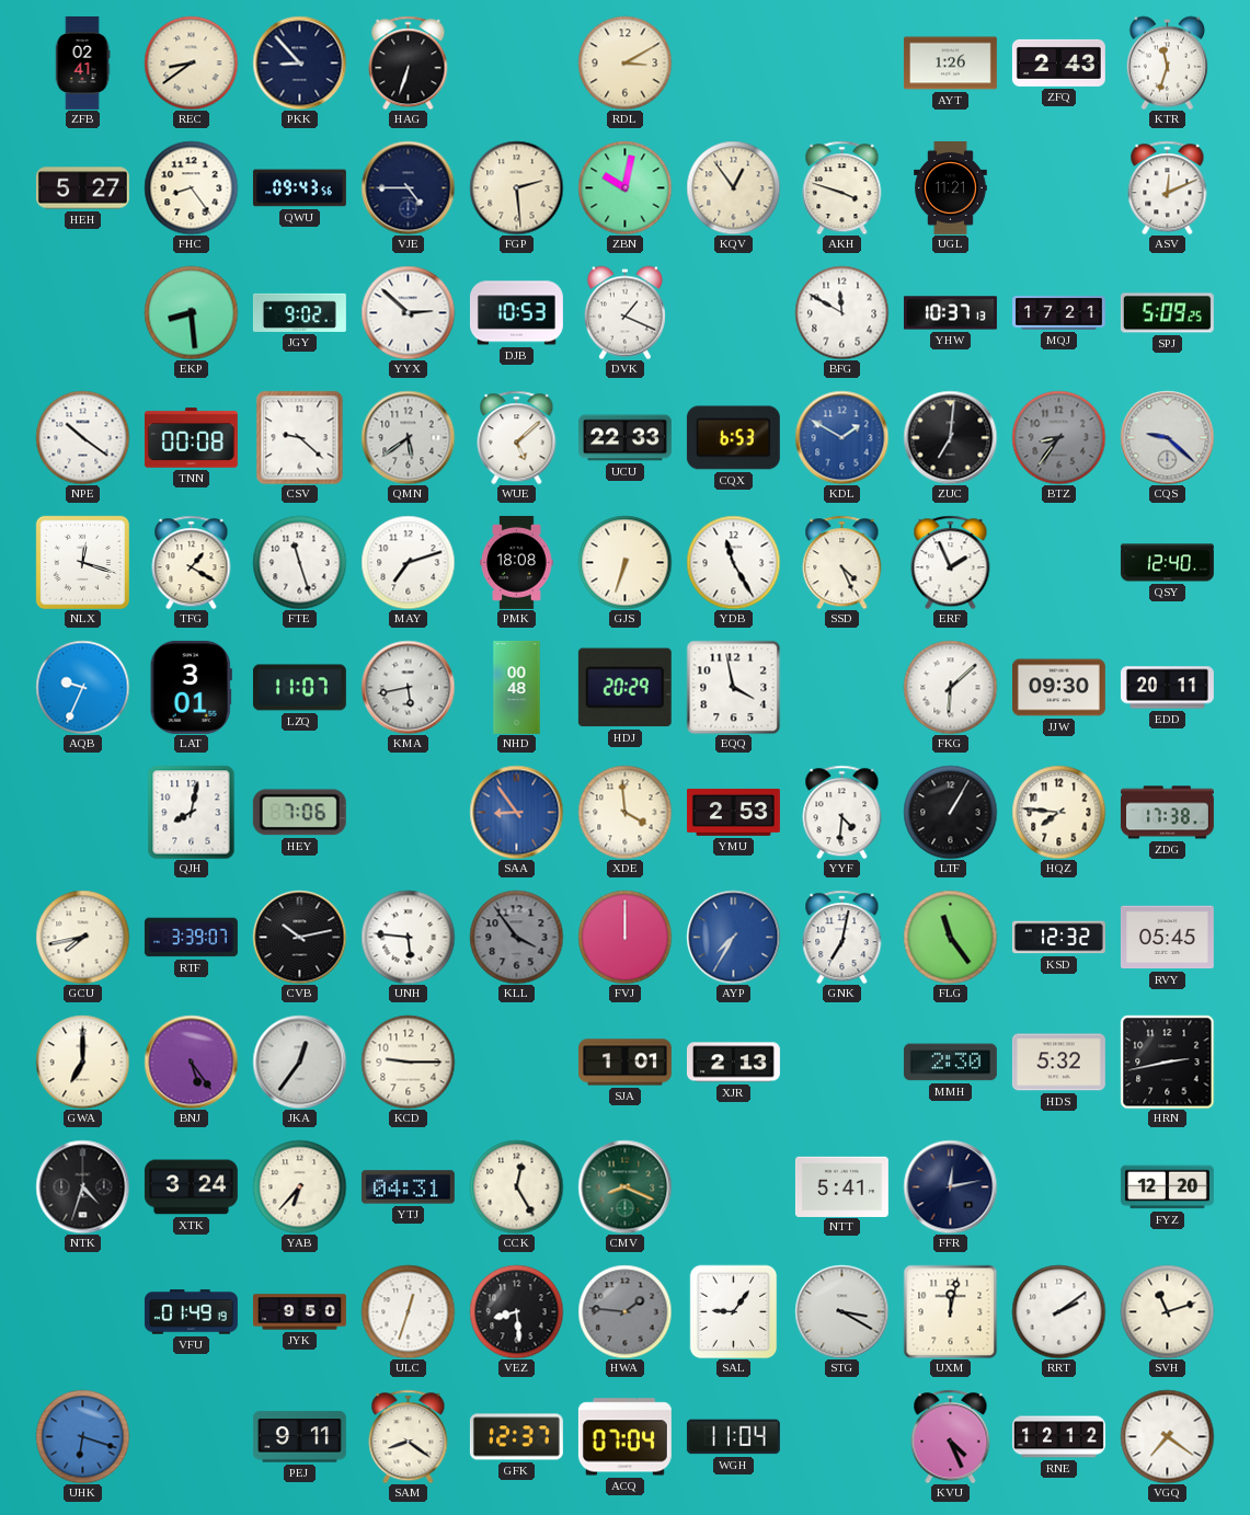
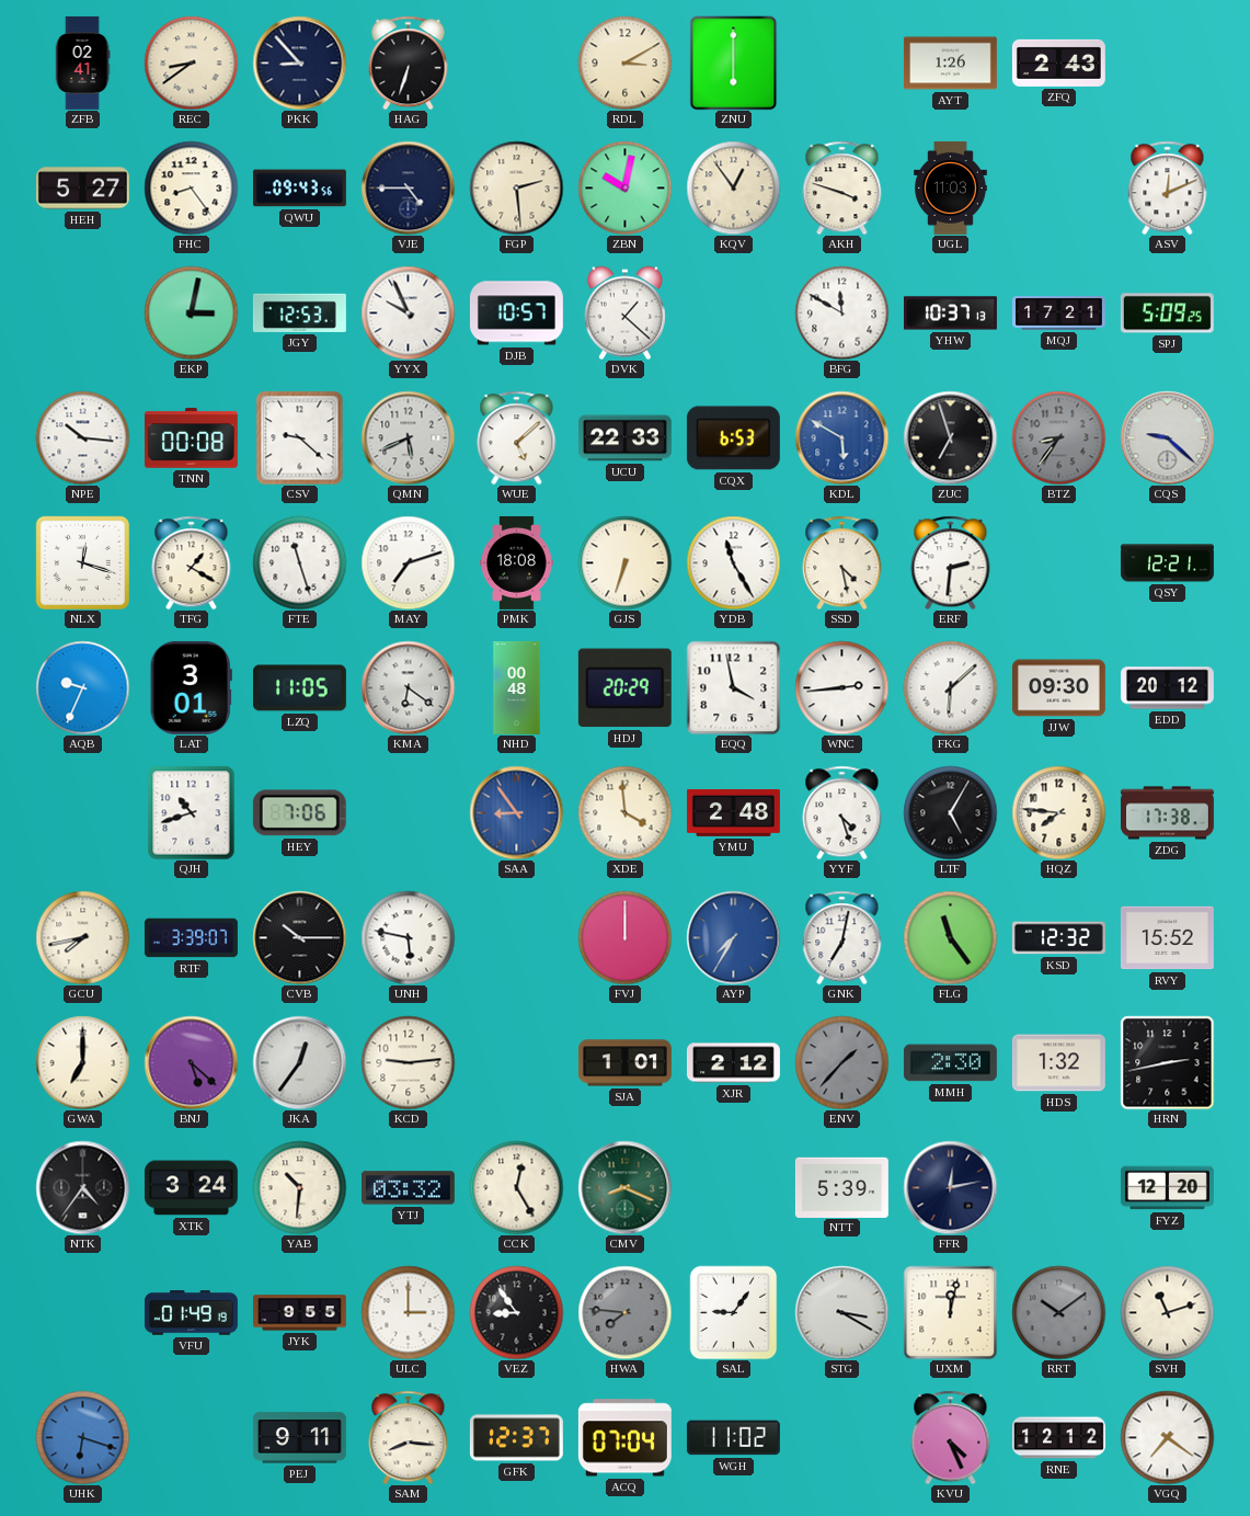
ZNU: none -> 6:00
KTR: 11:33 -> none
UGL: 11:21 -> 11:03
EKP: 8:29 -> 3:02
JGY: 9:02 -> 12:53
YYX: 2:52 -> 9:56
DJB: 10:53 -> 10:57
DVK: 1:19 -> 1:22
NPE: 10:21 -> 10:16
QMN: 5:39 -> 5:41
KDL: 1:50 -> 5:50
ZUC: 7:01 -> 6:57
SSD: 4:26 -> 4:28
ERF: 1:56 -> 2:31
QSY: 12:40 -> 12:21
LZQ: 11:07 -> 11:05
KMA: 5:43 -> 6:21
WNC: none -> 2:44
EDD: 20:11 -> 20:12
QJH: 8:02 -> 10:42
YMU: 2:53 -> 2:48
YYF: 4:31 -> 4:27
LTF: 1:05 -> 5:05
CVB: 10:13 -> 10:15
UNH: 5:46 -> 5:47
KLL: 3:54 -> none
RVY: 05:45 -> 15:52
BNJ: 5:24 -> 5:22
KCD: 9:15 -> 9:14
XJR: 2:13 -> 2:12
ENV: none -> 1:37
HDS: 5:32 -> 1:32
NTK: 4:33 -> 4:36
YAB: 6:37 -> 10:31
YTJ: 04:31 -> 03:32
NTT: 5:41 -> 5:39
JYK: 9:50 -> 9:55
ULC: 12:33 -> 3:00
VEZ: 8:29 -> 8:54
HWA: 1:46 -> 7:46
RRT: 2:09 -> 10:09
RRT dial: white -> grey
SAM: 8:21 -> 8:16
WGH: 11:04 -> 11:02
